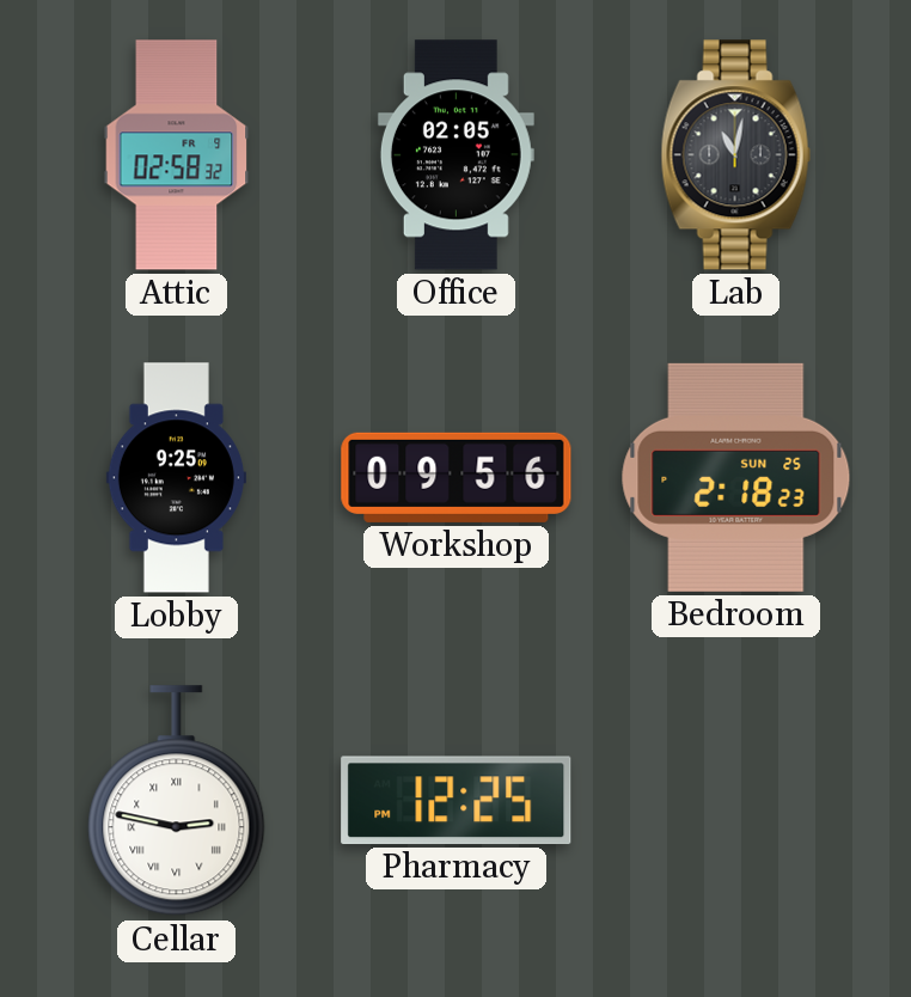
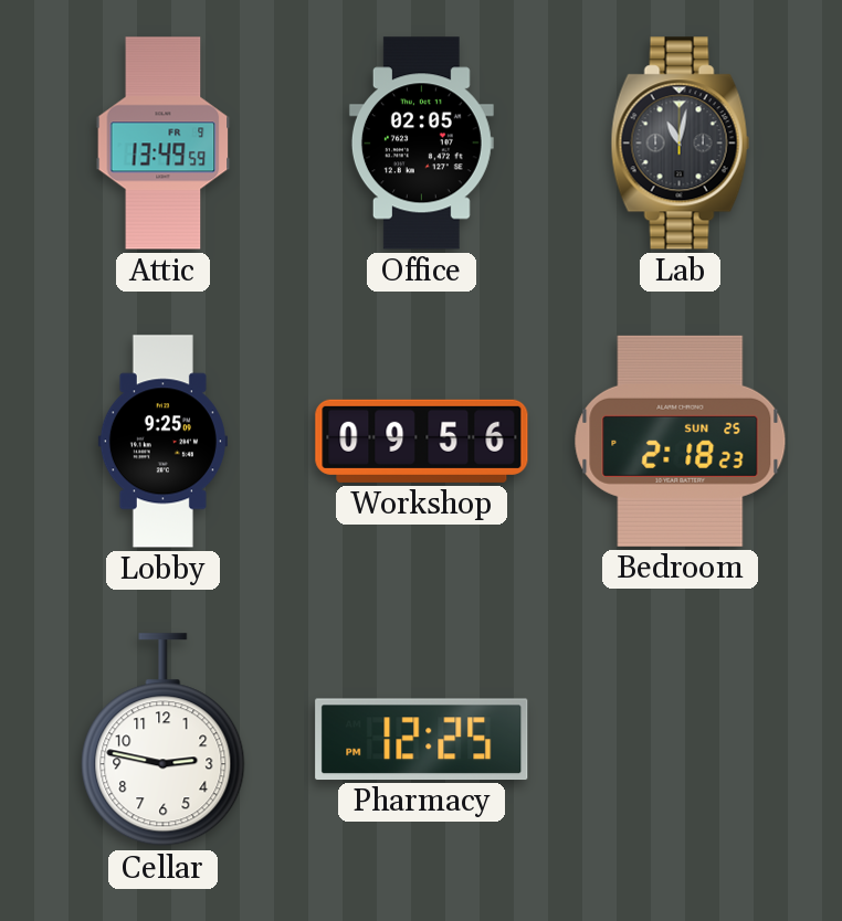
Attic: 02:58 -> 13:49
Cellar numerals: Roman -> Arabic
